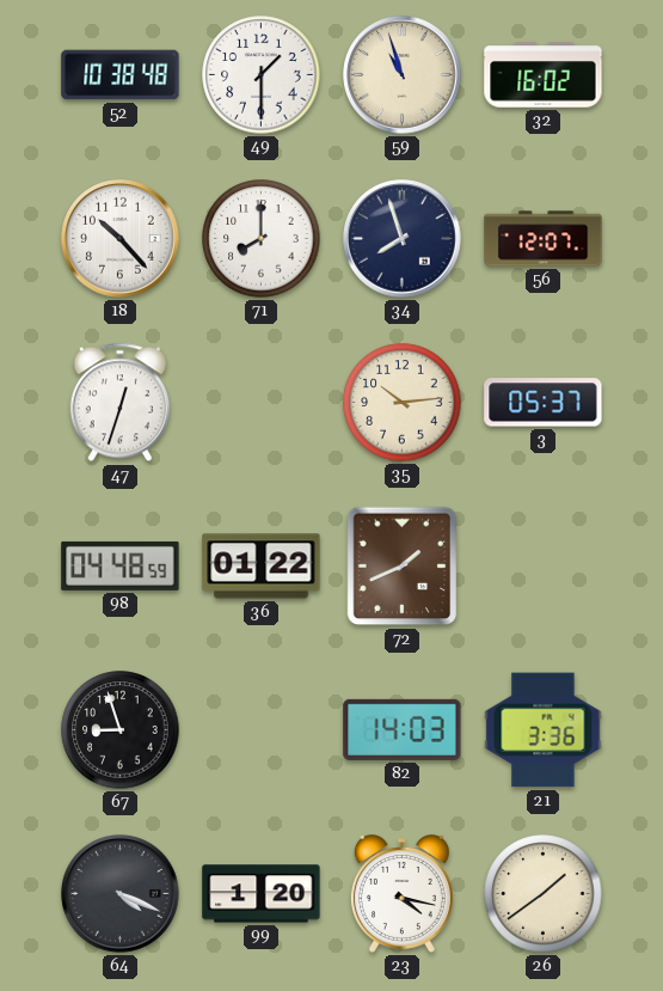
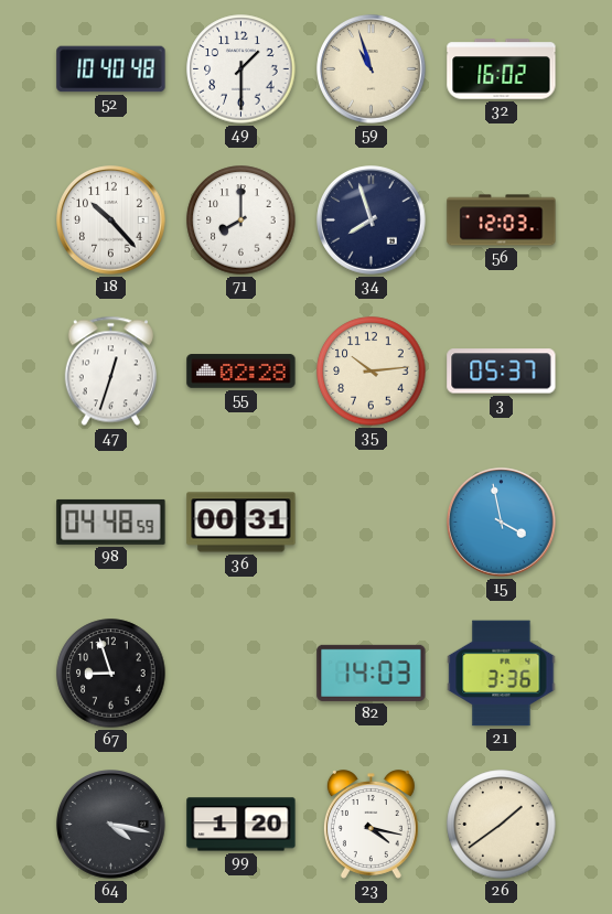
52: 10:38 -> 10:40
56: 12:07 -> 12:03
55: none -> 02:28
36: 01:22 -> 00:31
72: 1:41 -> none
15: none -> 3:58
64: 4:19 -> 4:17
